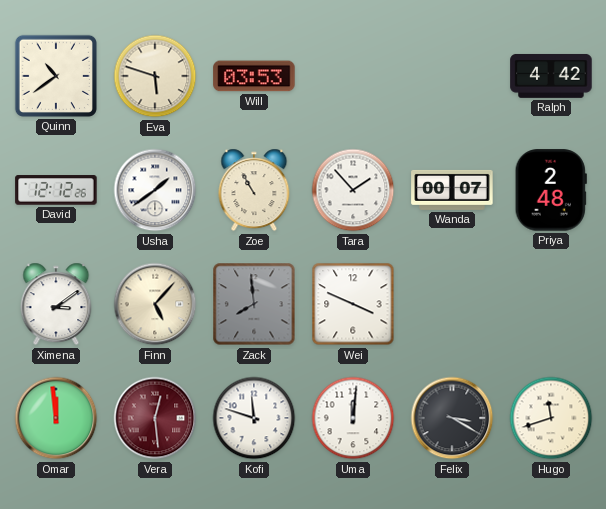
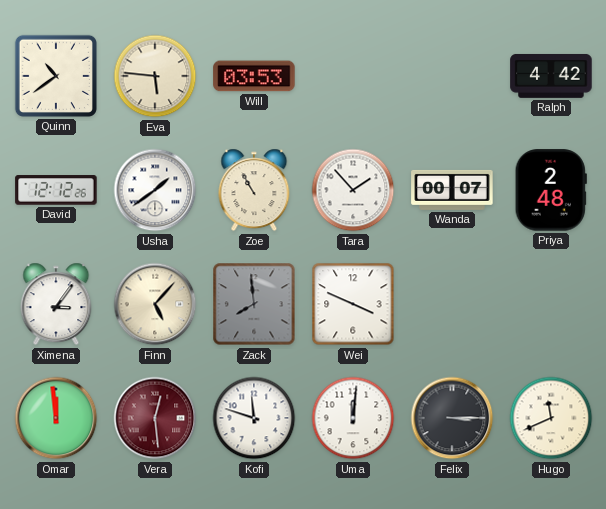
Eva: 5:48 -> 5:46
Ximena: 3:09 -> 3:06
Felix: 3:20 -> 3:15
Hugo: 11:42 -> 11:41
